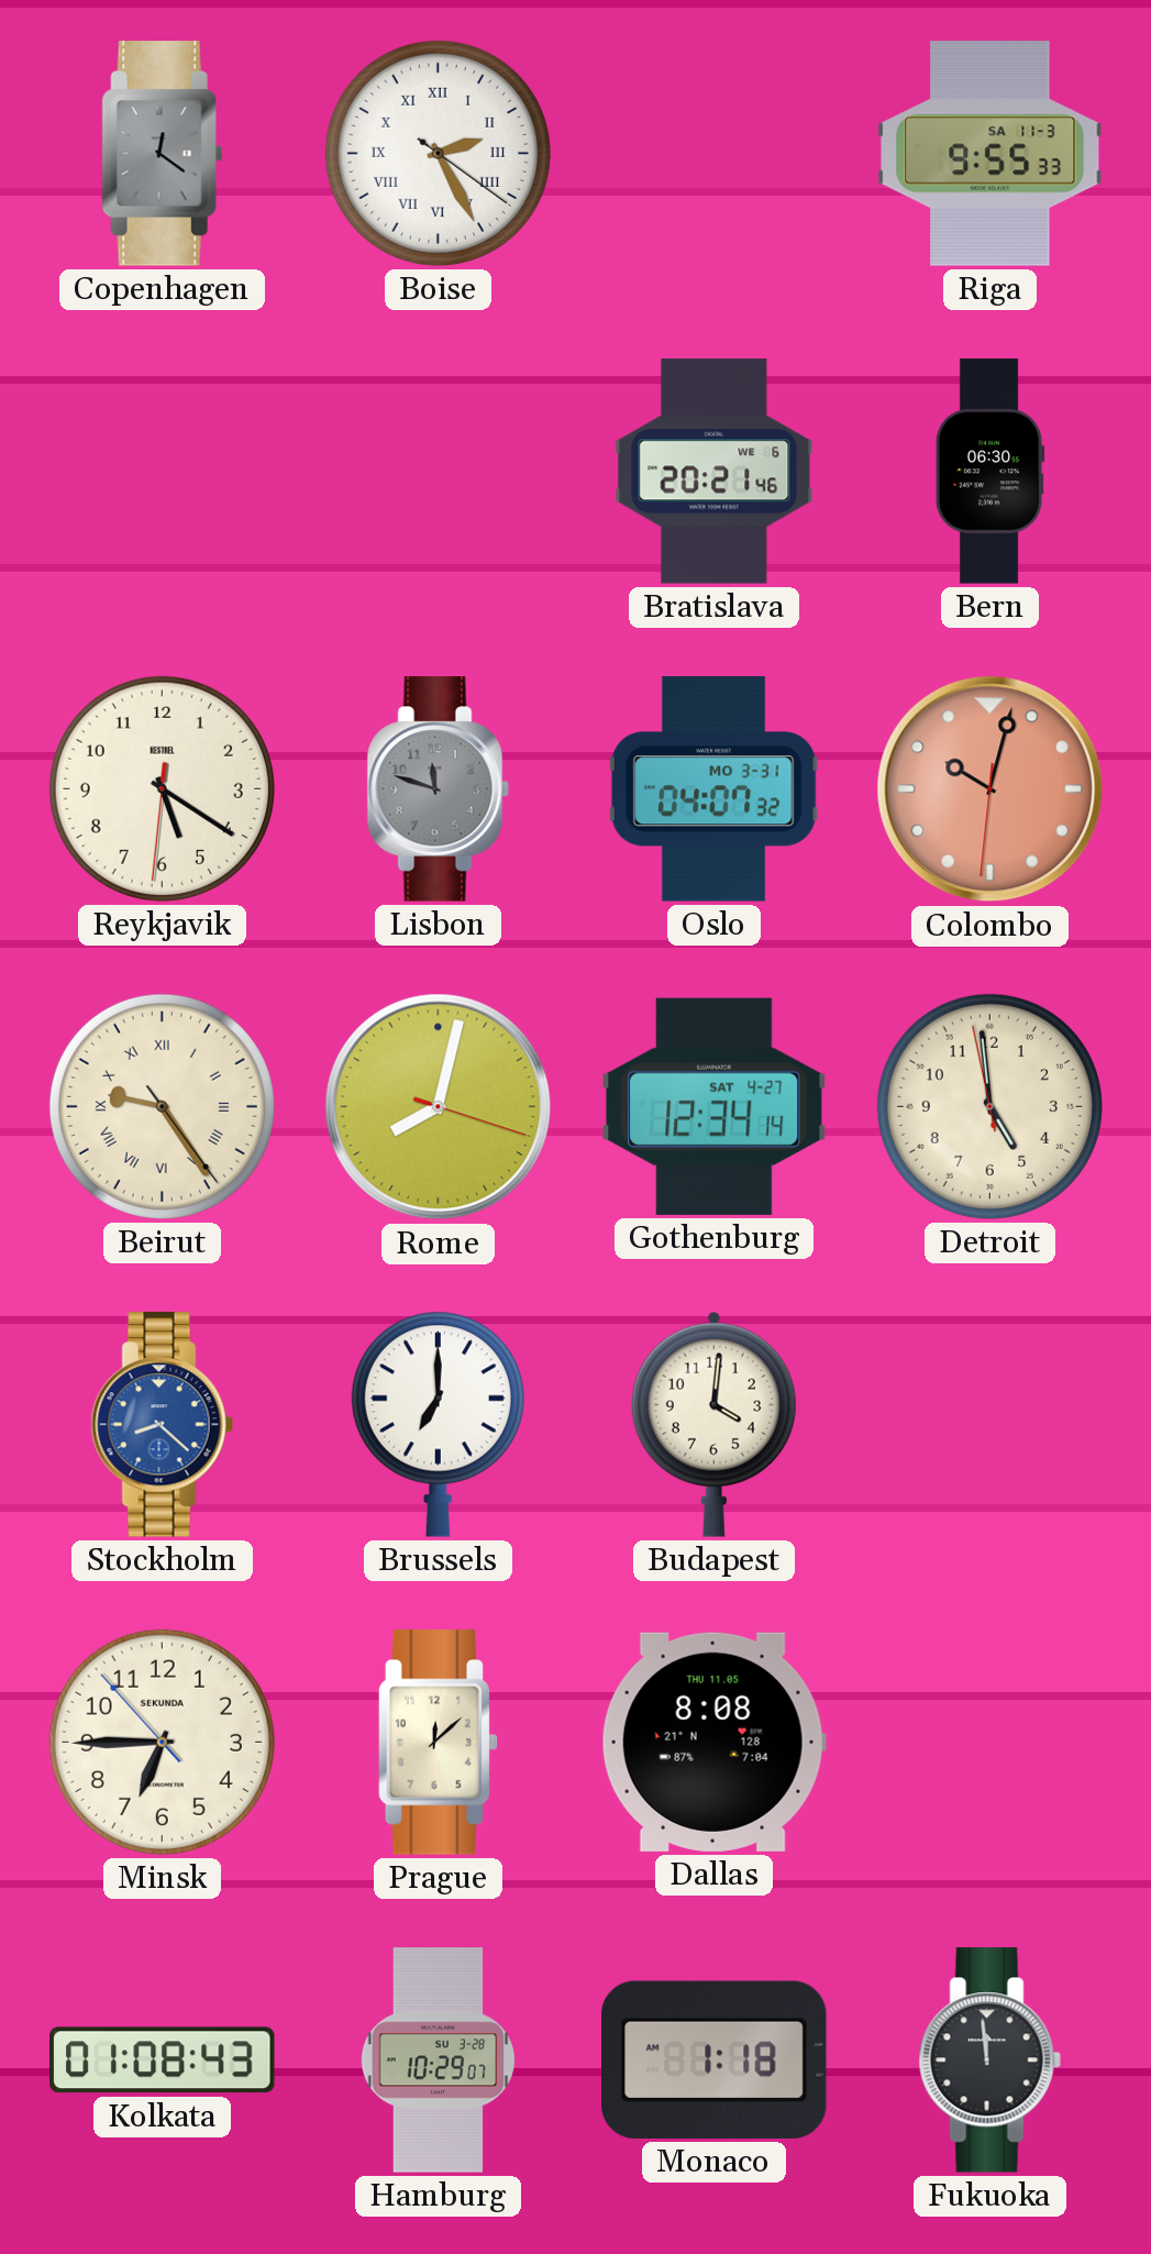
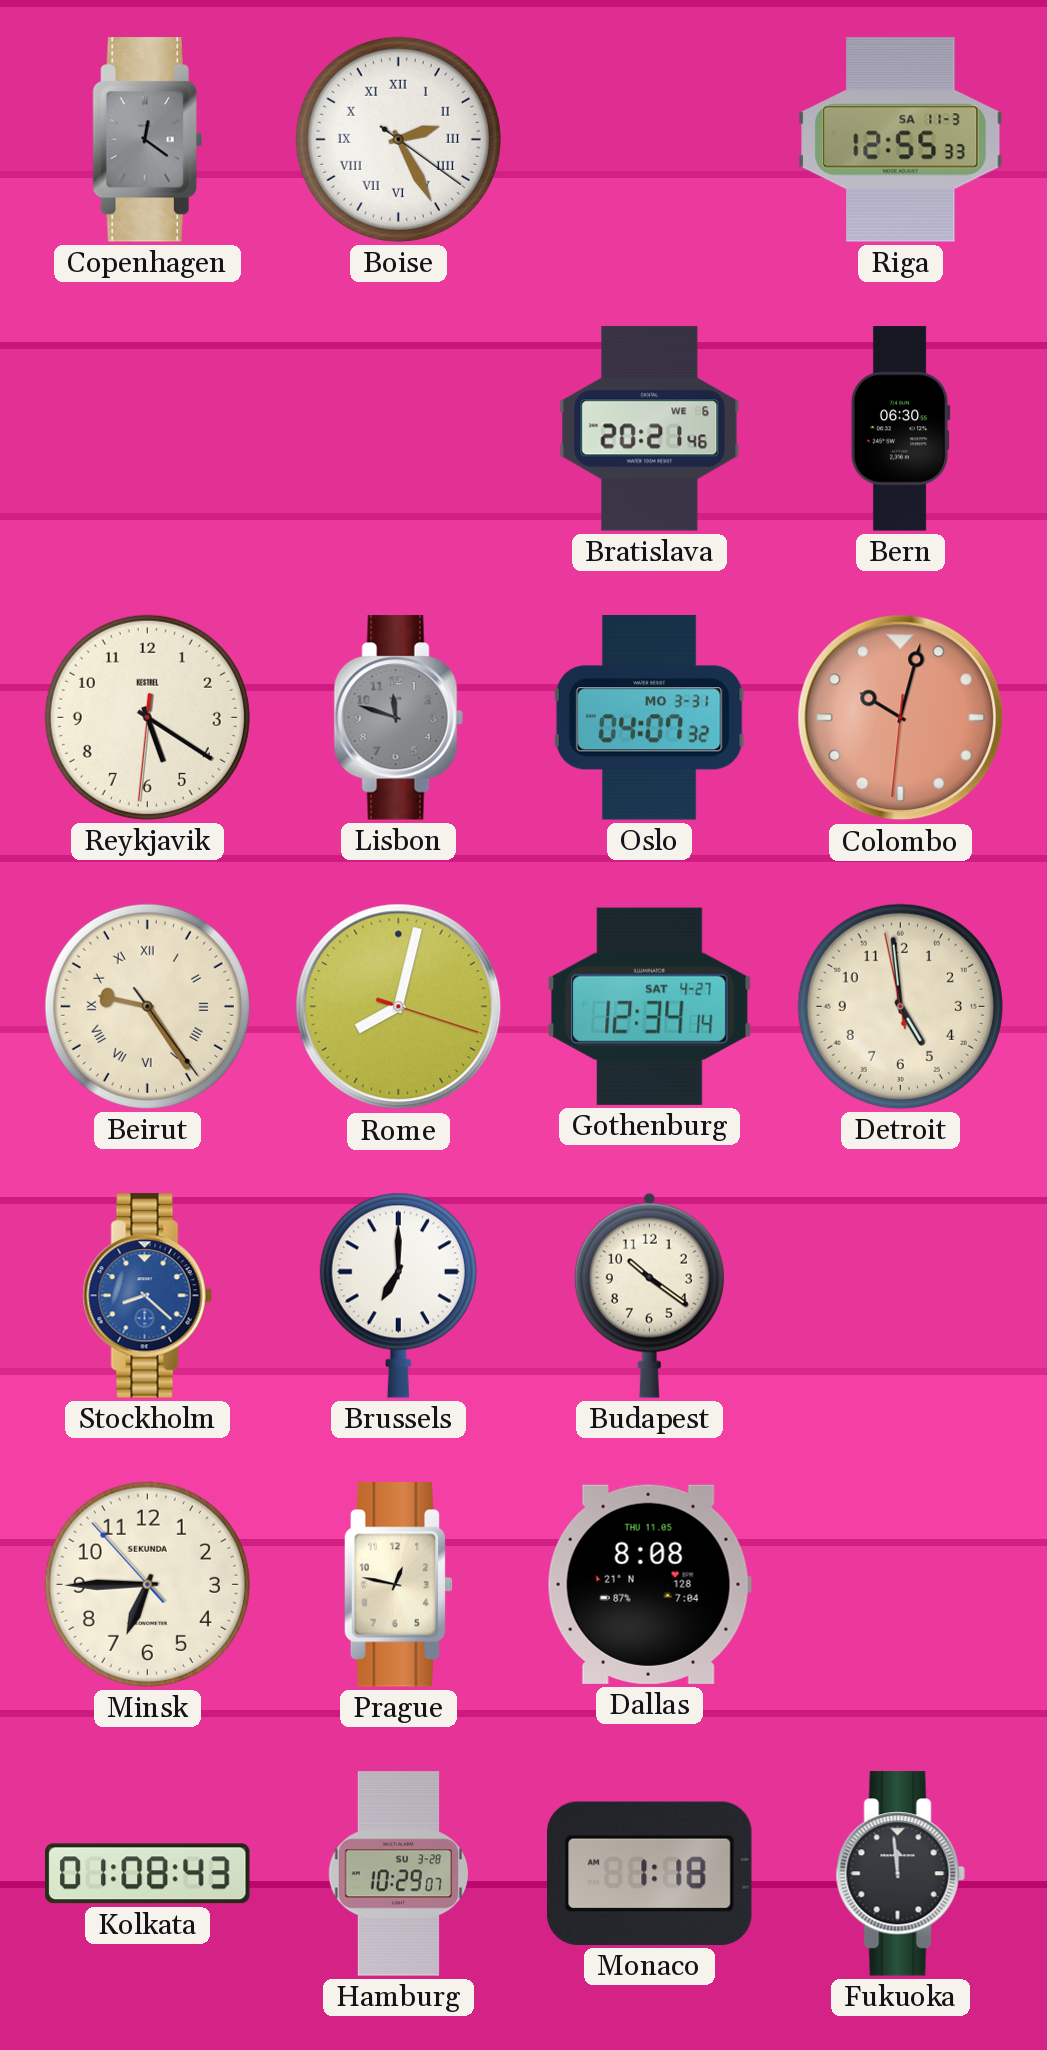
Riga: 9:55 -> 12:55
Budapest: 4:01 -> 10:21
Prague: 12:08 -> 12:47
